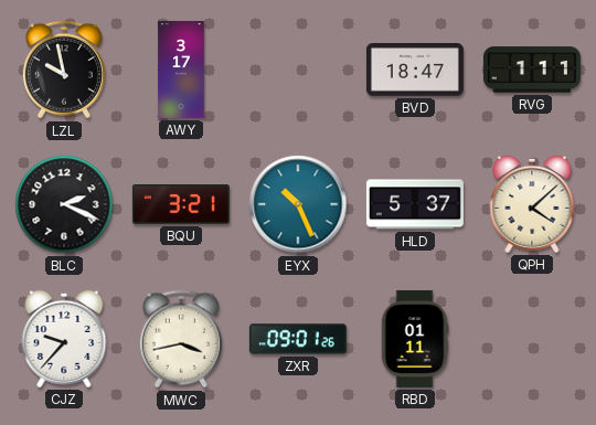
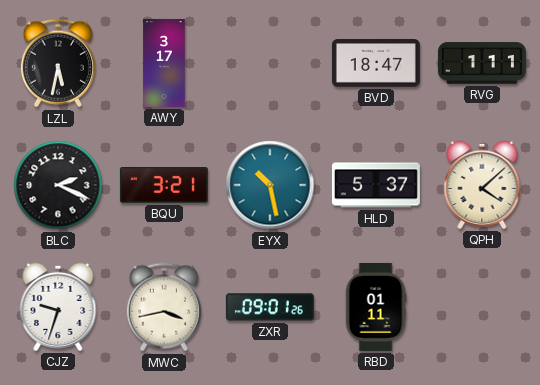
LZL: 9:58 -> 5:32
EYX: 10:26 -> 10:28
CJZ: 9:37 -> 9:33
